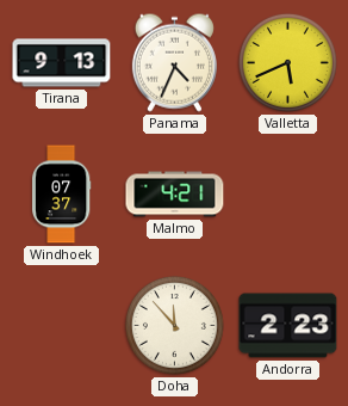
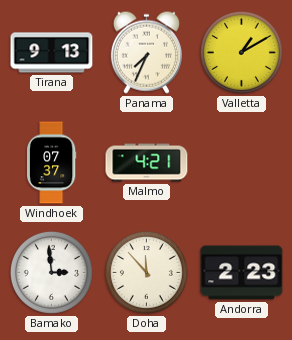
Panama: 4:34 -> 7:34
Valletta: 5:41 -> 1:10
Bamako: none -> 2:59
